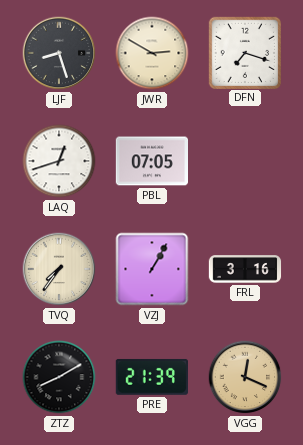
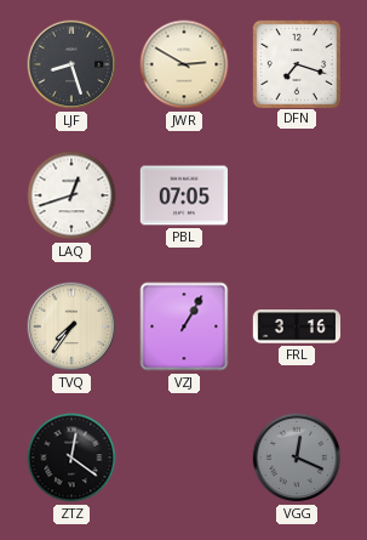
ZTZ: 8:10 -> 12:21
PRE: 21:39 -> none
VGG dial: champagne -> grey
